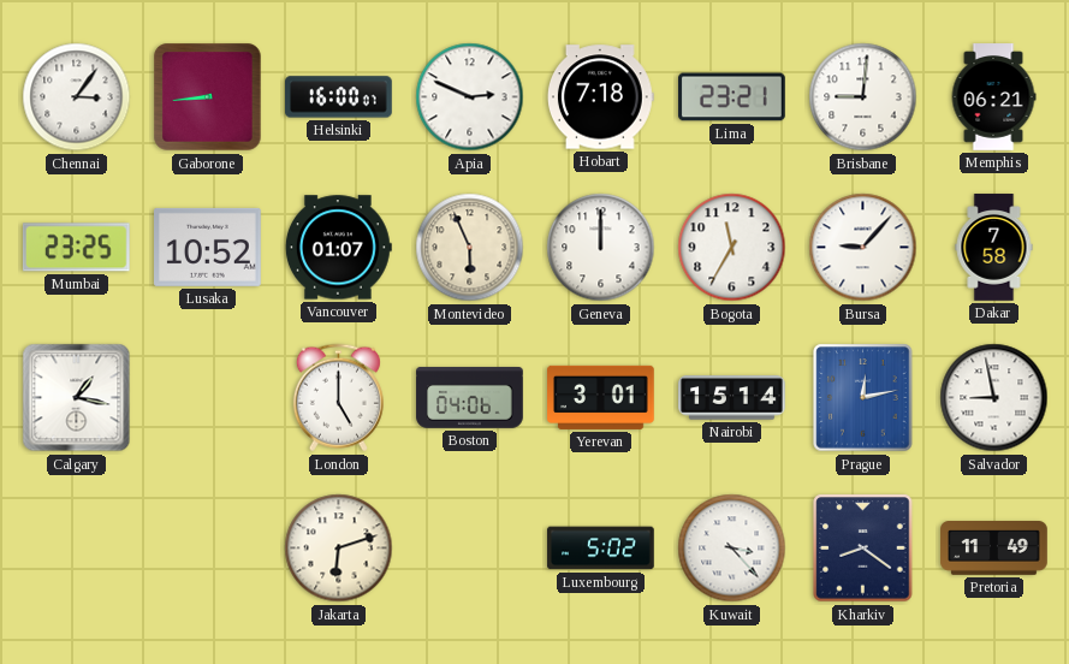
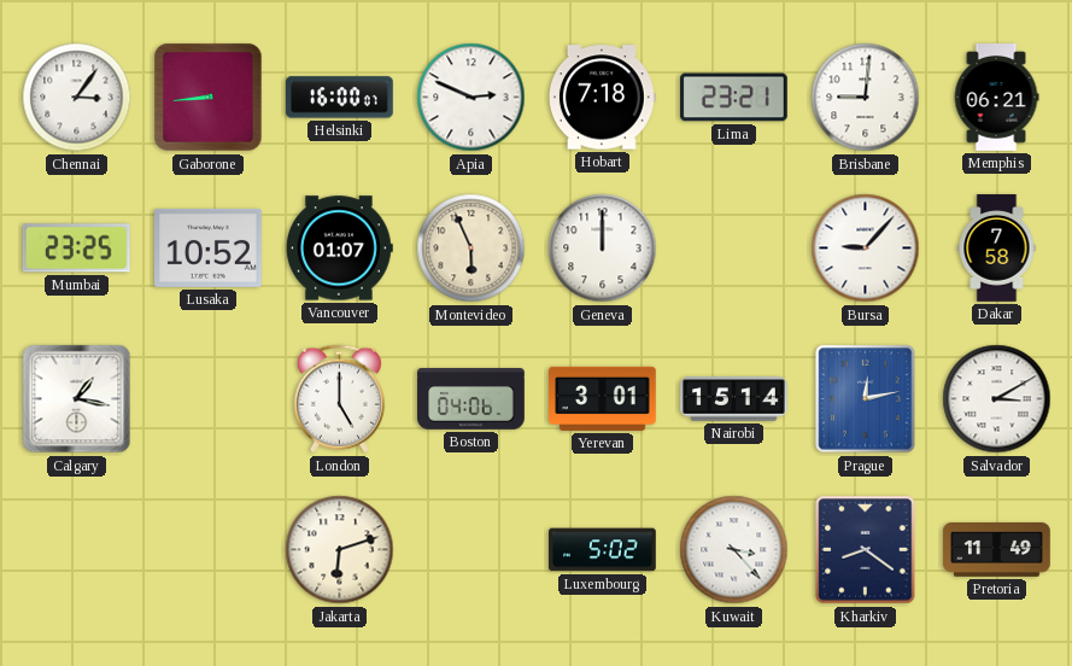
Bogota: 11:35 -> none
Salvador: 8:58 -> 3:10
